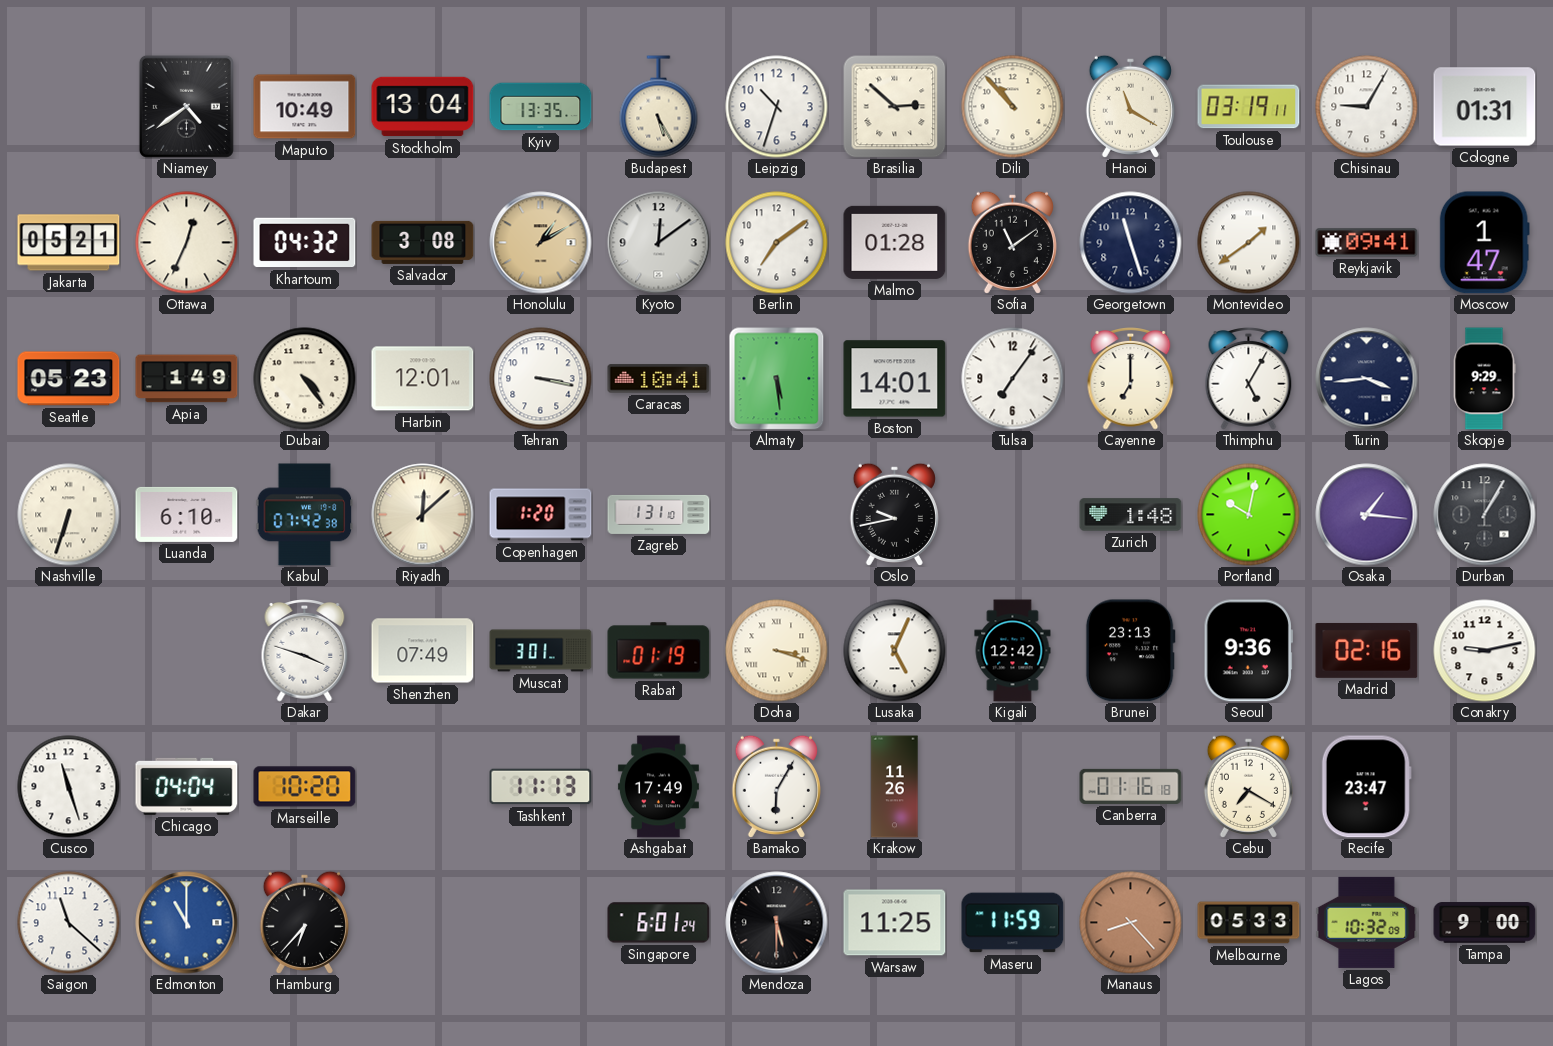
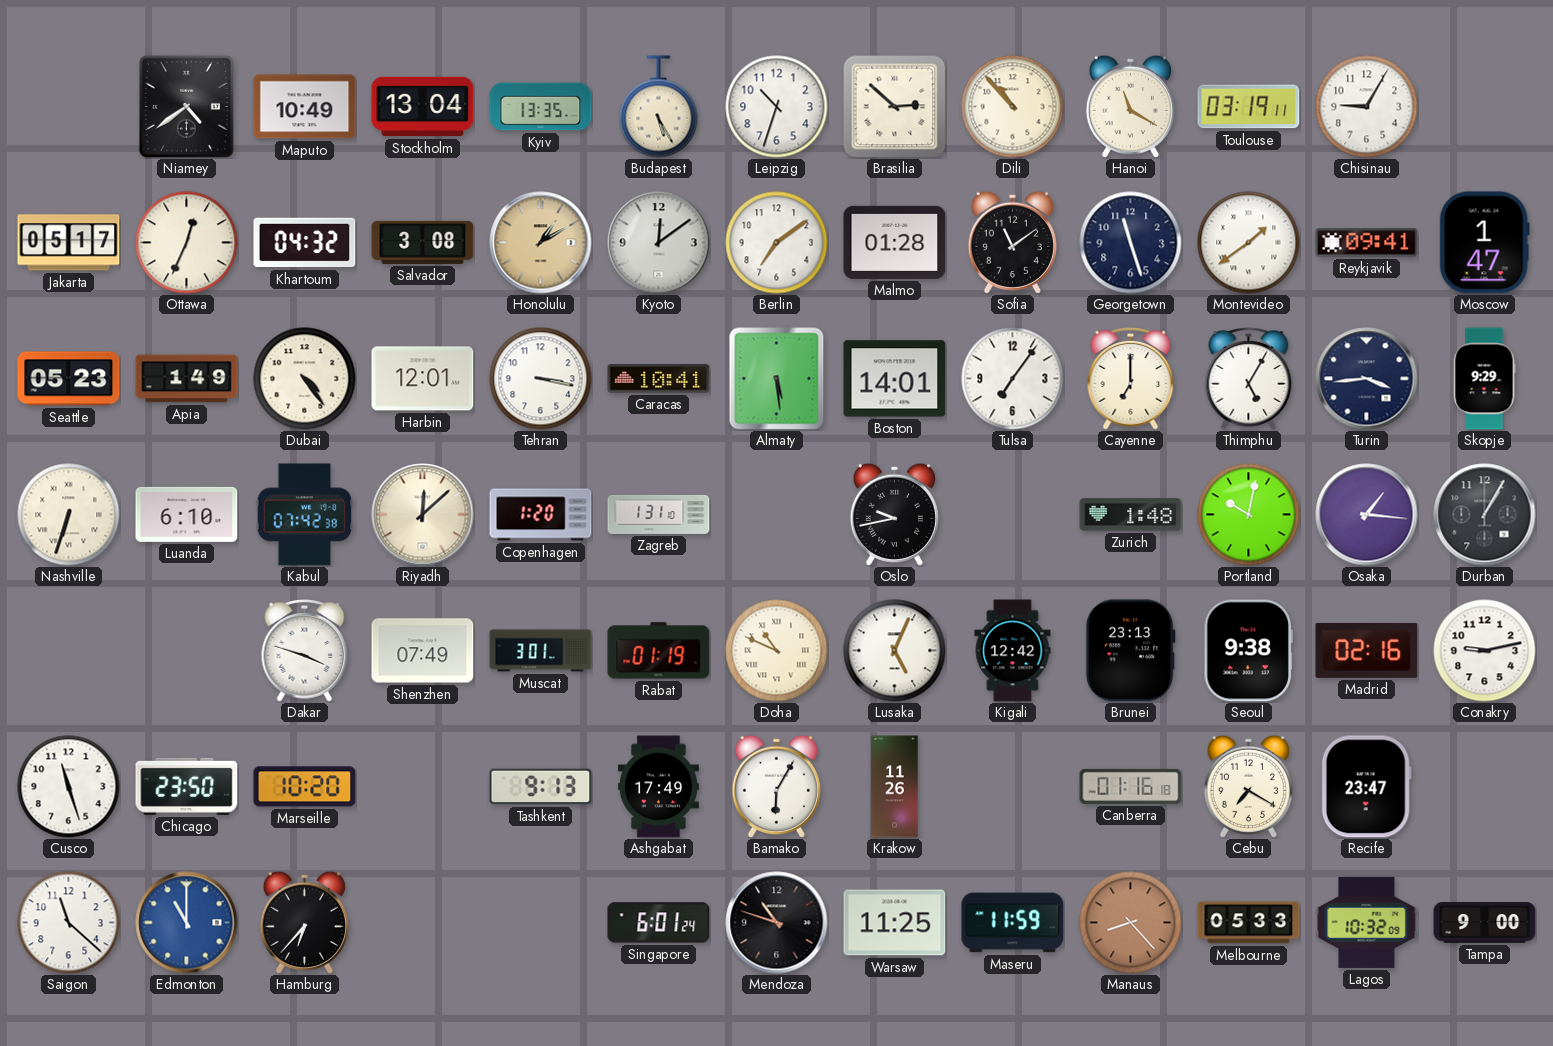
Cologne: 01:31 -> none
Jakarta: 05:21 -> 05:17
Doha: 3:18 -> 10:49
Seoul: 9:36 -> 9:38
Chicago: 04:04 -> 23:50
Tashkent: 11:13 -> 9:13
Mendoza: 5:30 -> 10:48
